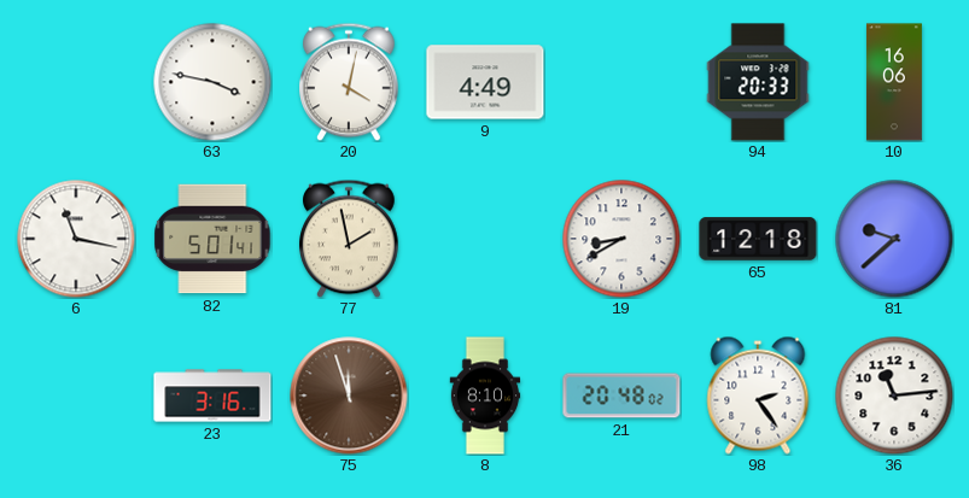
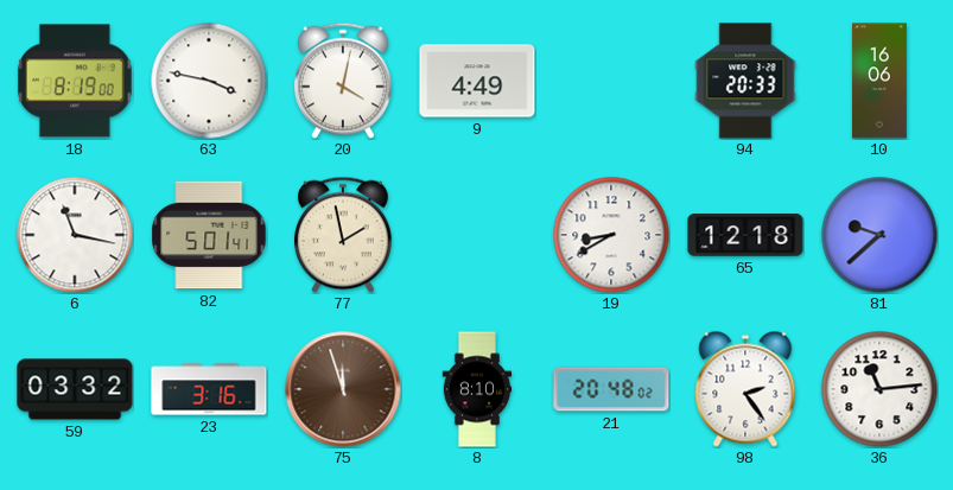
18: none -> 8:19
59: none -> 03:32
